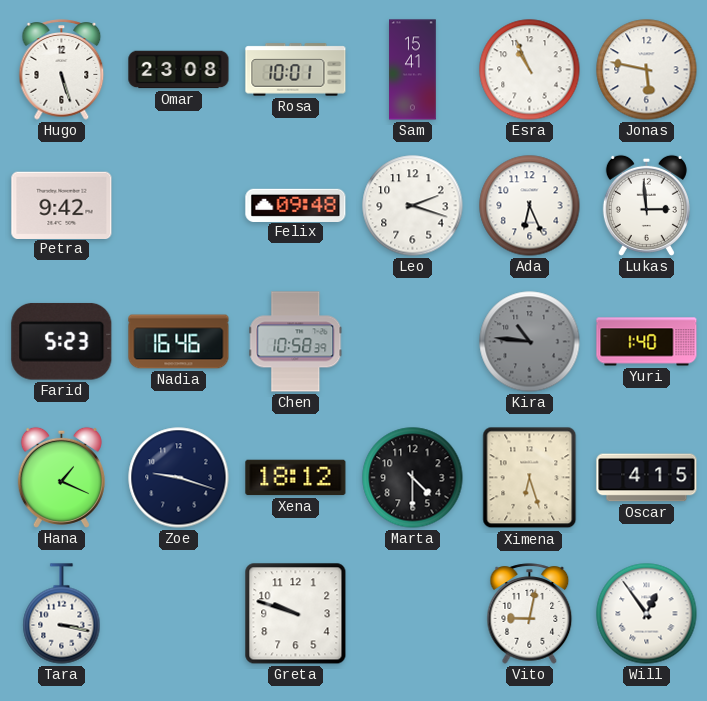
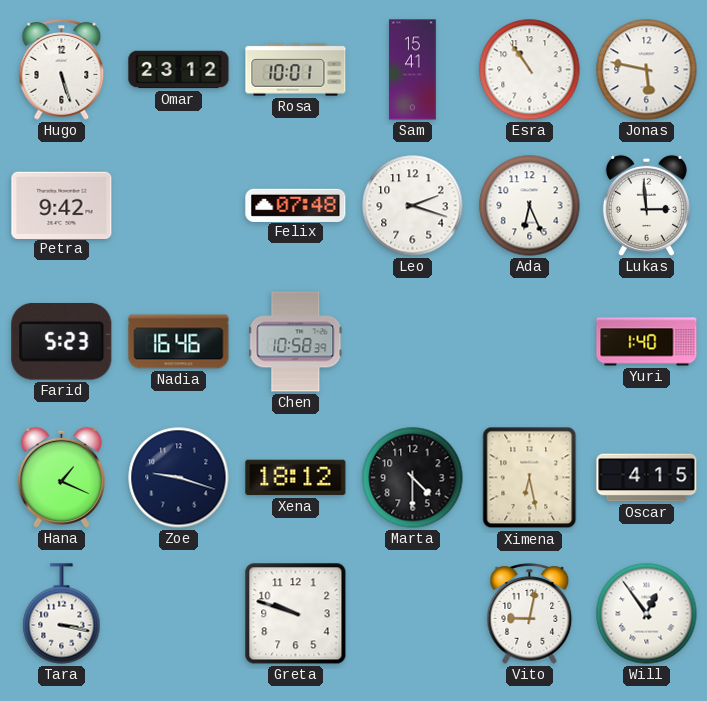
Omar: 23:08 -> 23:12
Esra: 10:56 -> 10:54
Felix: 09:48 -> 07:48
Kira: 10:46 -> none
Ximena: 6:27 -> 6:28
